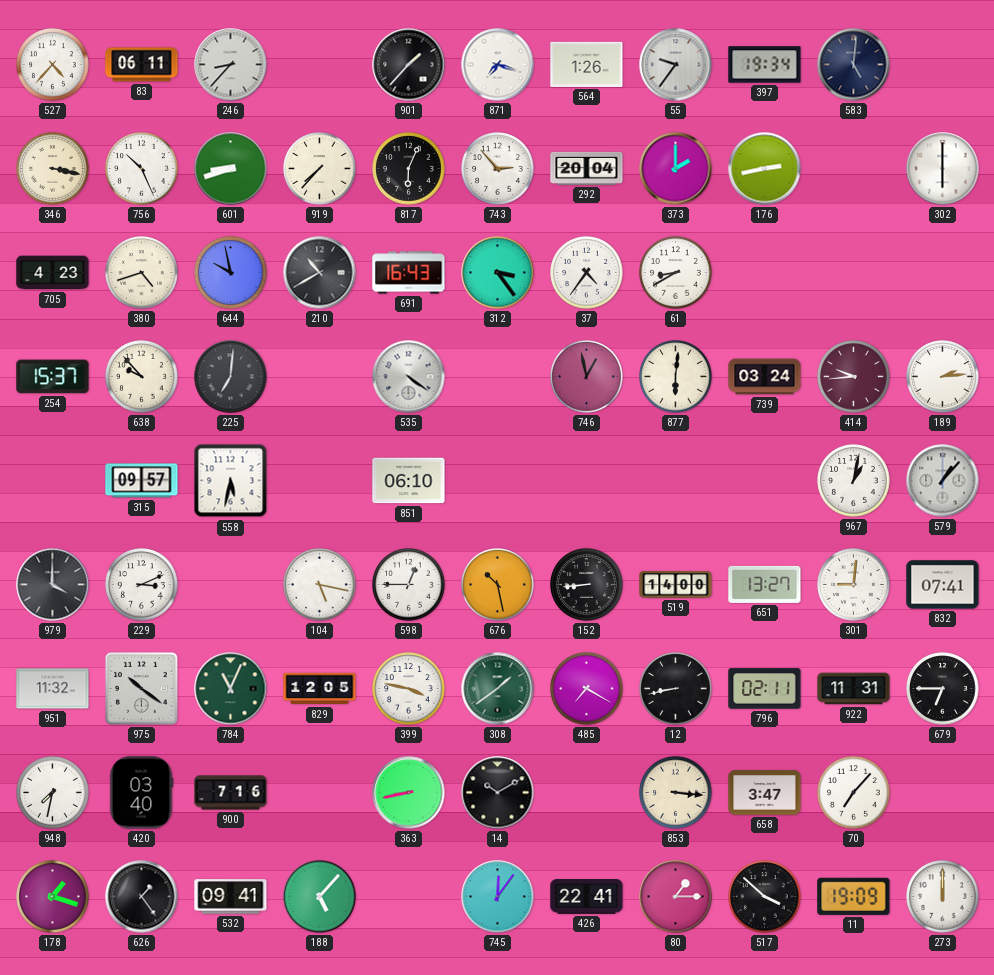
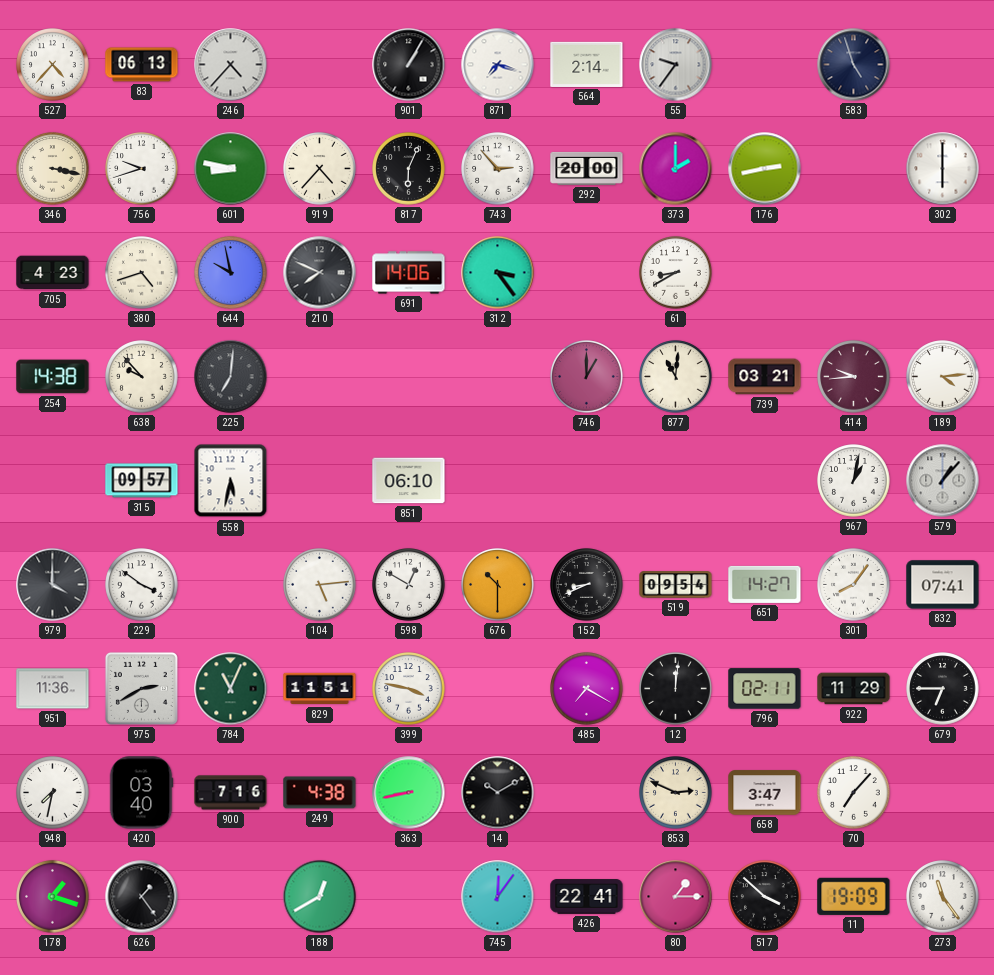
83: 06:11 -> 06:13
246: 8:37 -> 4:37
901: 1:37 -> 1:05
564: 1:26 -> 2:14
397: 19:34 -> none
583: 5:01 -> 4:57
756: 10:26 -> 9:42
601: 8:42 -> 8:47
919: 7:37 -> 4:37
292: 20:04 -> 20:00
210: 10:40 -> 7:49
691: 16:43 -> 14:06
37: 4:36 -> none
254: 15:37 -> 14:38
535: 4:21 -> none
746: 12:58 -> 1:00
877: 6:01 -> 11:01
739: 03:24 -> 03:21
189: 2:14 -> 4:14
229: 3:11 -> 3:51
104: 5:17 -> 5:14
598: 12:45 -> 12:50
676: 10:28 -> 10:30
152: 8:44 -> 8:41
519: 14:00 -> 09:54
651: 13:27 -> 14:27
301: 9:01 -> 8:06
951: 11:32 -> 11:36
975: 10:21 -> 2:40
829: 12:05 -> 11:51
308: 1:39 -> none
12: 8:43 -> 12:01
922: 11:31 -> 11:29
249: none -> 4:38
853: 3:16 -> 2:49
532: 09:41 -> none
188: 5:07 -> 12:40
273: 12:00 -> 11:24
